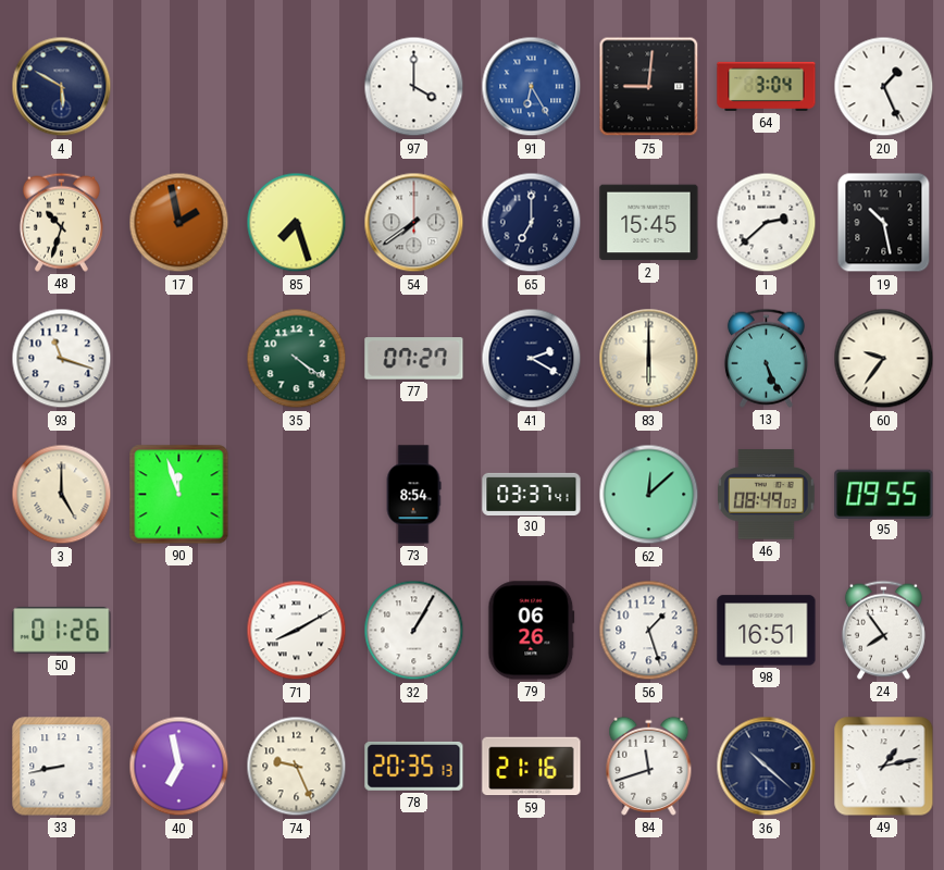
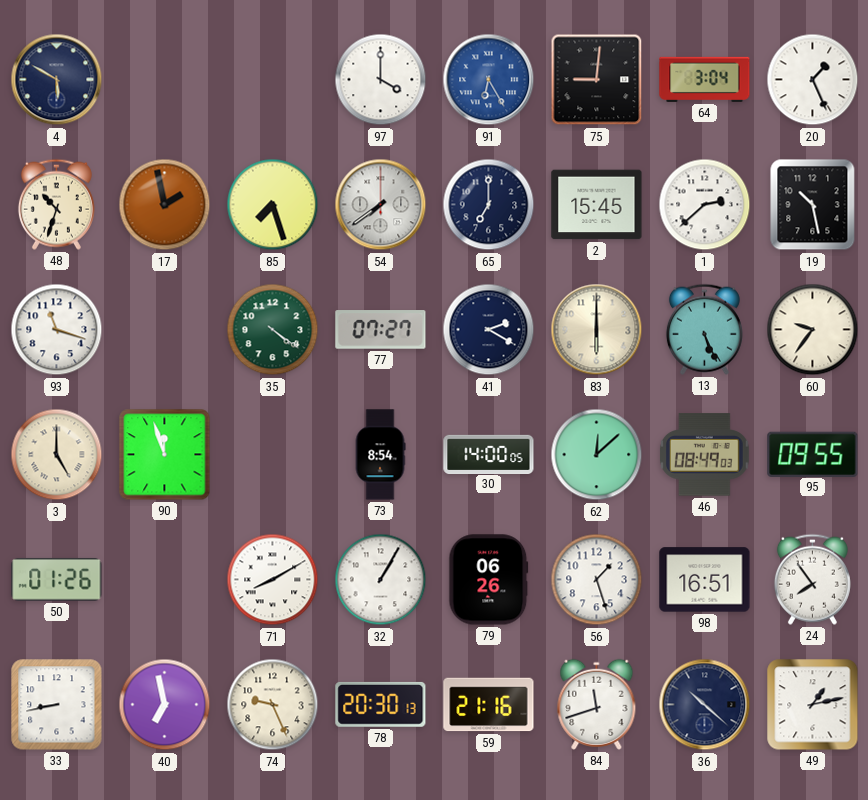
30: 03:37 -> 14:00
78: 20:35 -> 20:30
